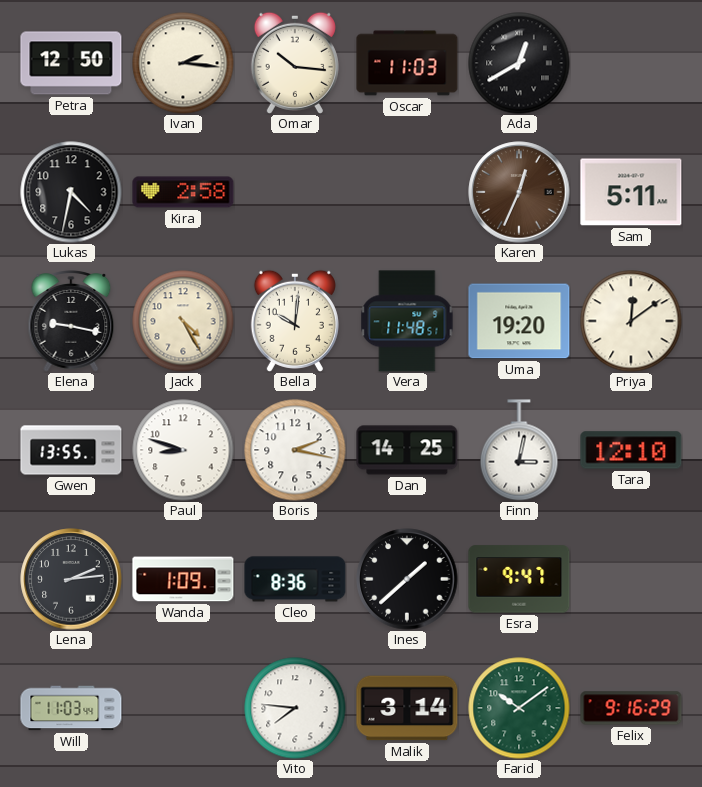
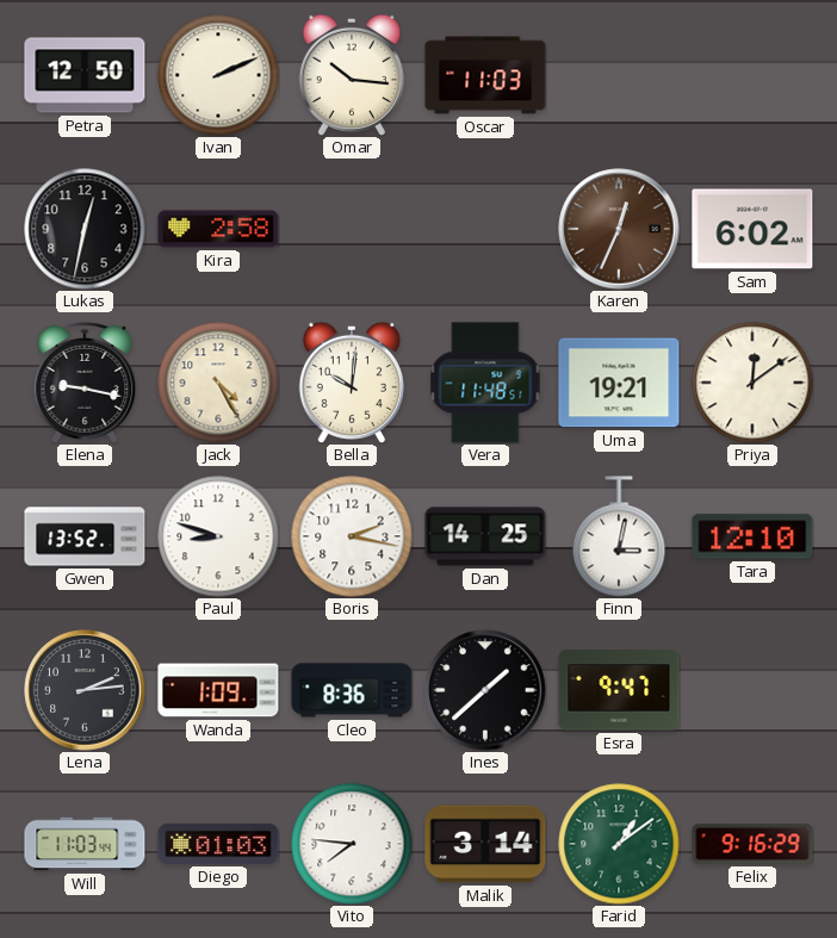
Ivan: 2:16 -> 2:11
Ada: 12:40 -> none
Lukas: 4:32 -> 12:32
Sam: 5:11 -> 6:02
Uma: 19:20 -> 19:21
Gwen: 13:55 -> 13:52
Diego: none -> 01:03
Farid: 10:09 -> 1:09
